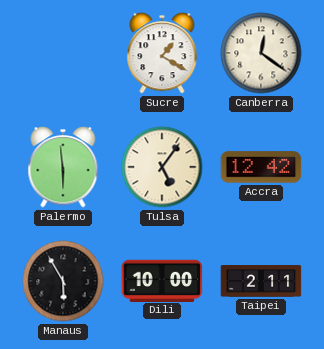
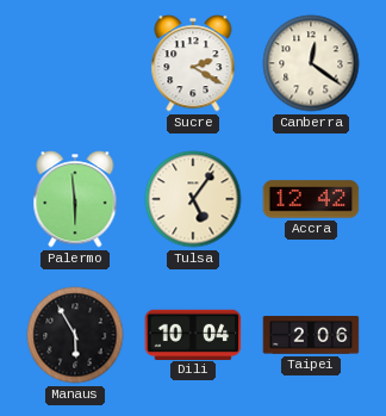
Sucre: 1:20 -> 2:20
Dili: 10:00 -> 10:04
Taipei: 2:11 -> 2:06
